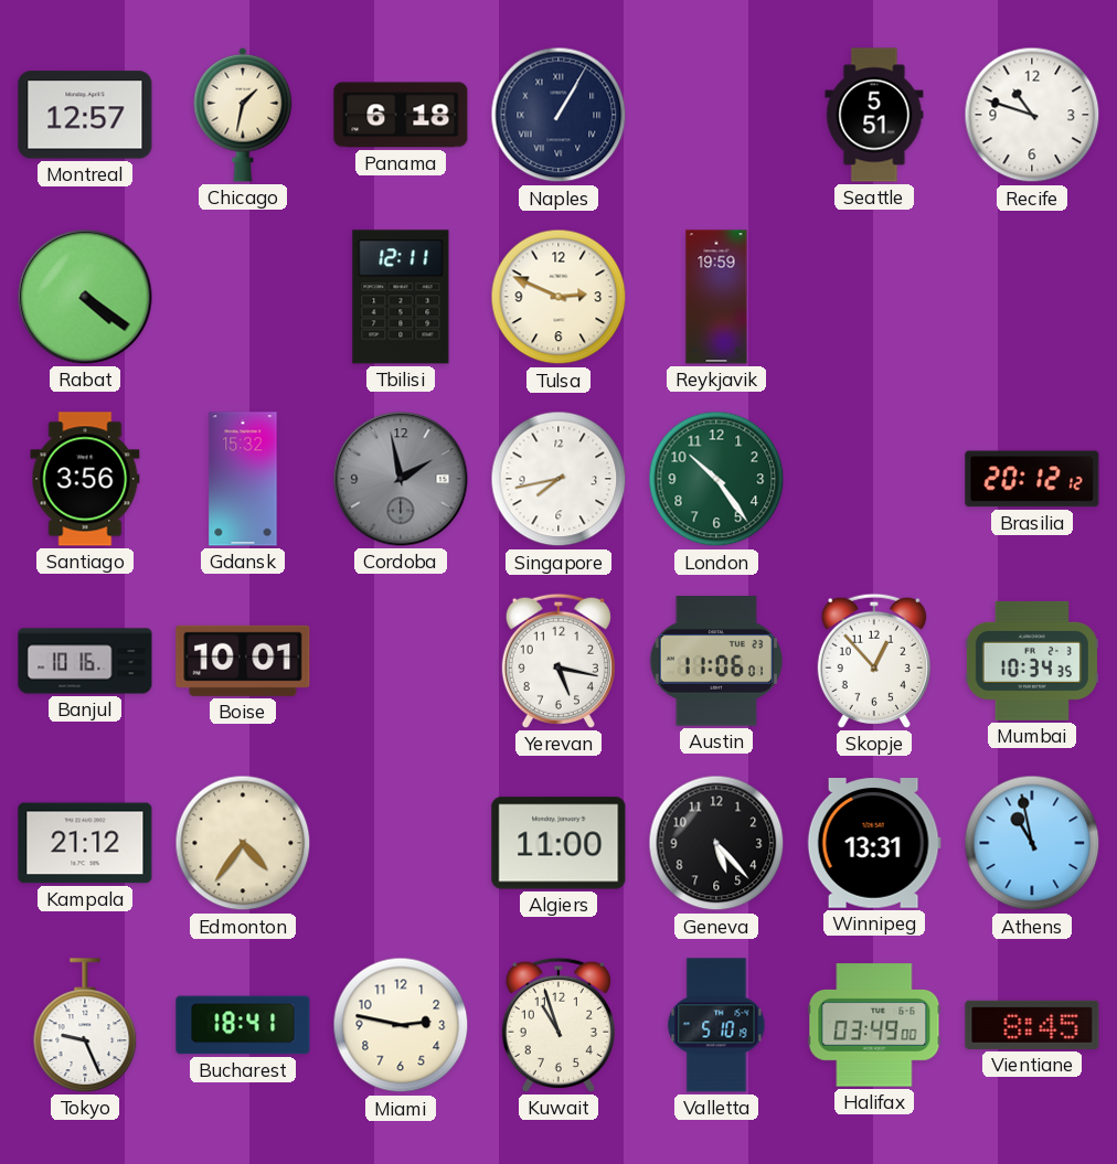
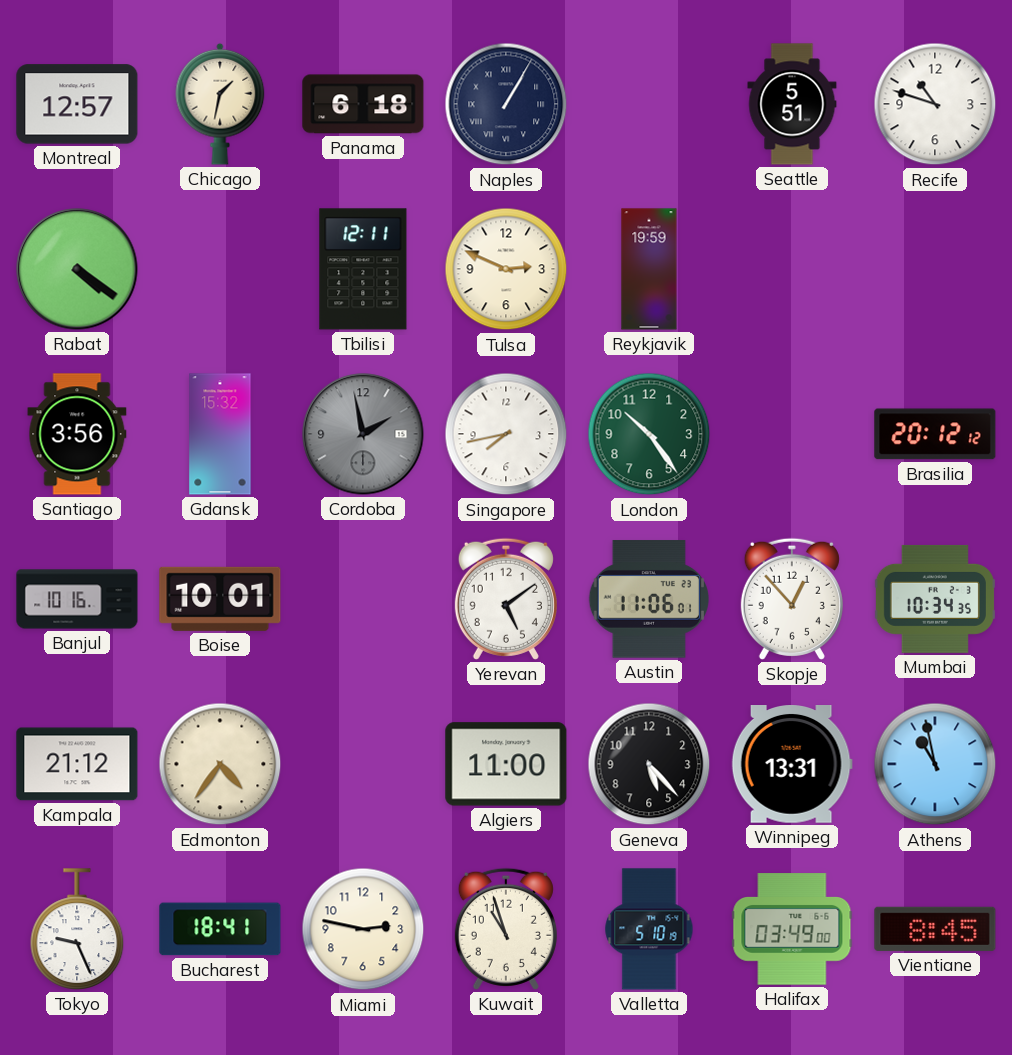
Yerevan: 5:17 -> 5:09
